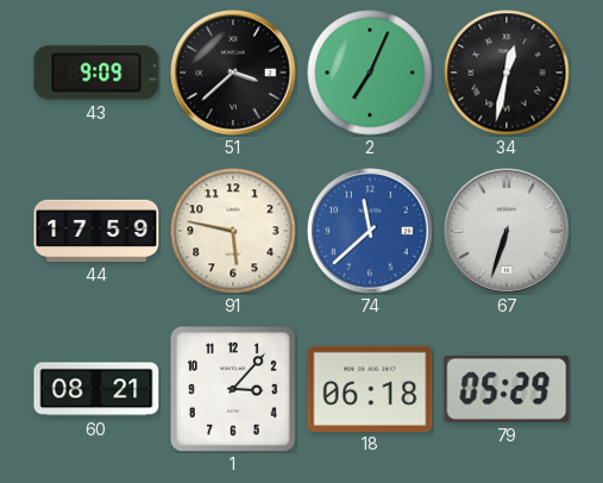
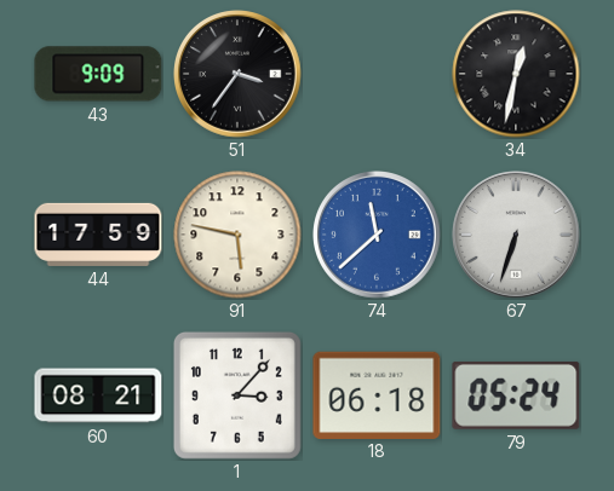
51: 3:38 -> 3:36
2: 7:04 -> none
79: 05:29 -> 05:24
